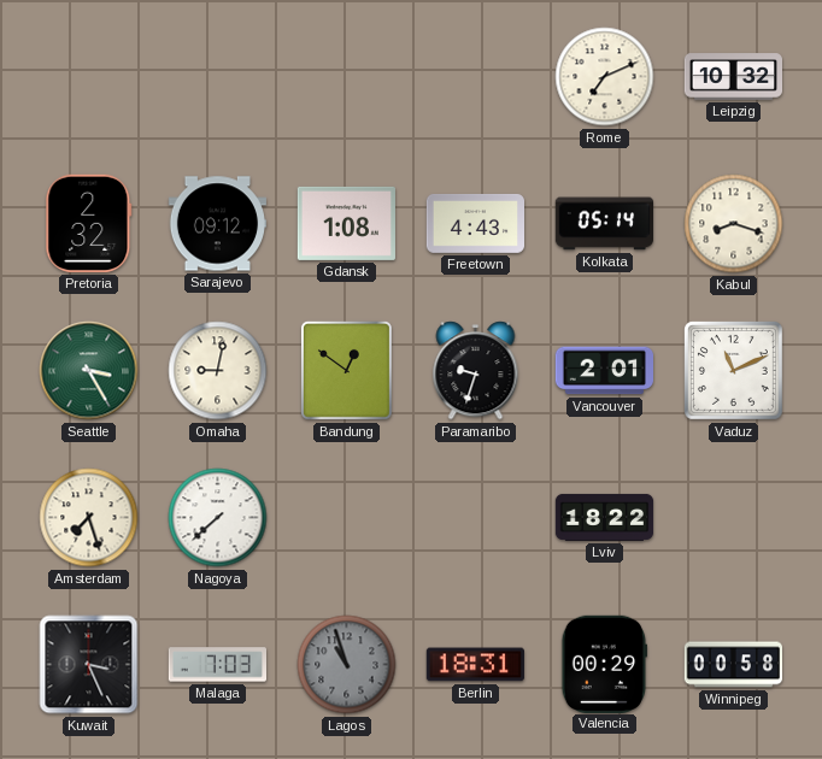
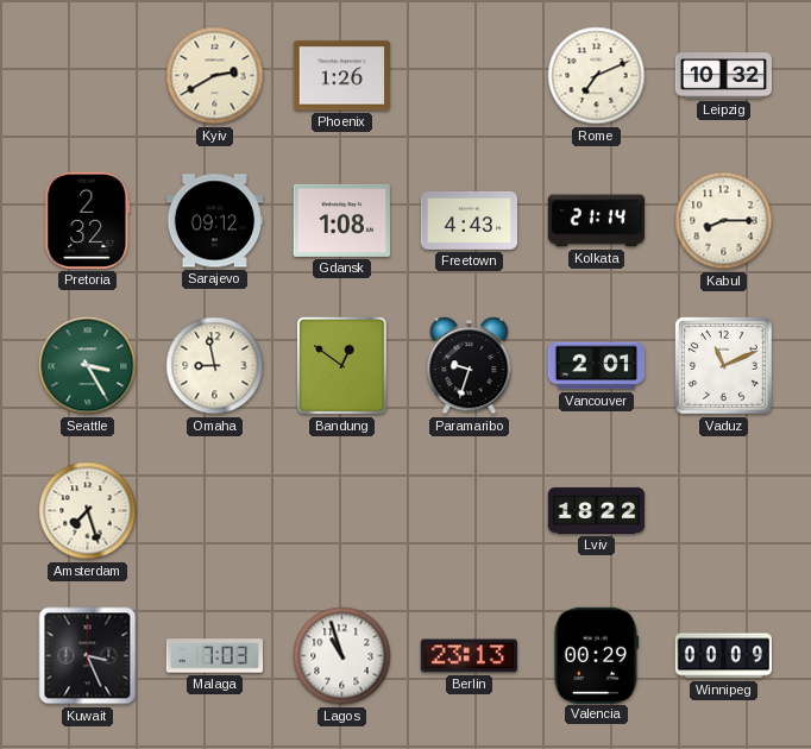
Kyiv: none -> 2:40
Phoenix: none -> 1:26
Kolkata: 05:14 -> 21:14
Kabul: 8:18 -> 8:15
Omaha: 9:02 -> 8:58
Nagoya: 7:38 -> none
Lagos dial: grey -> white
Berlin: 18:31 -> 23:13
Winnipeg: 00:58 -> 00:09
